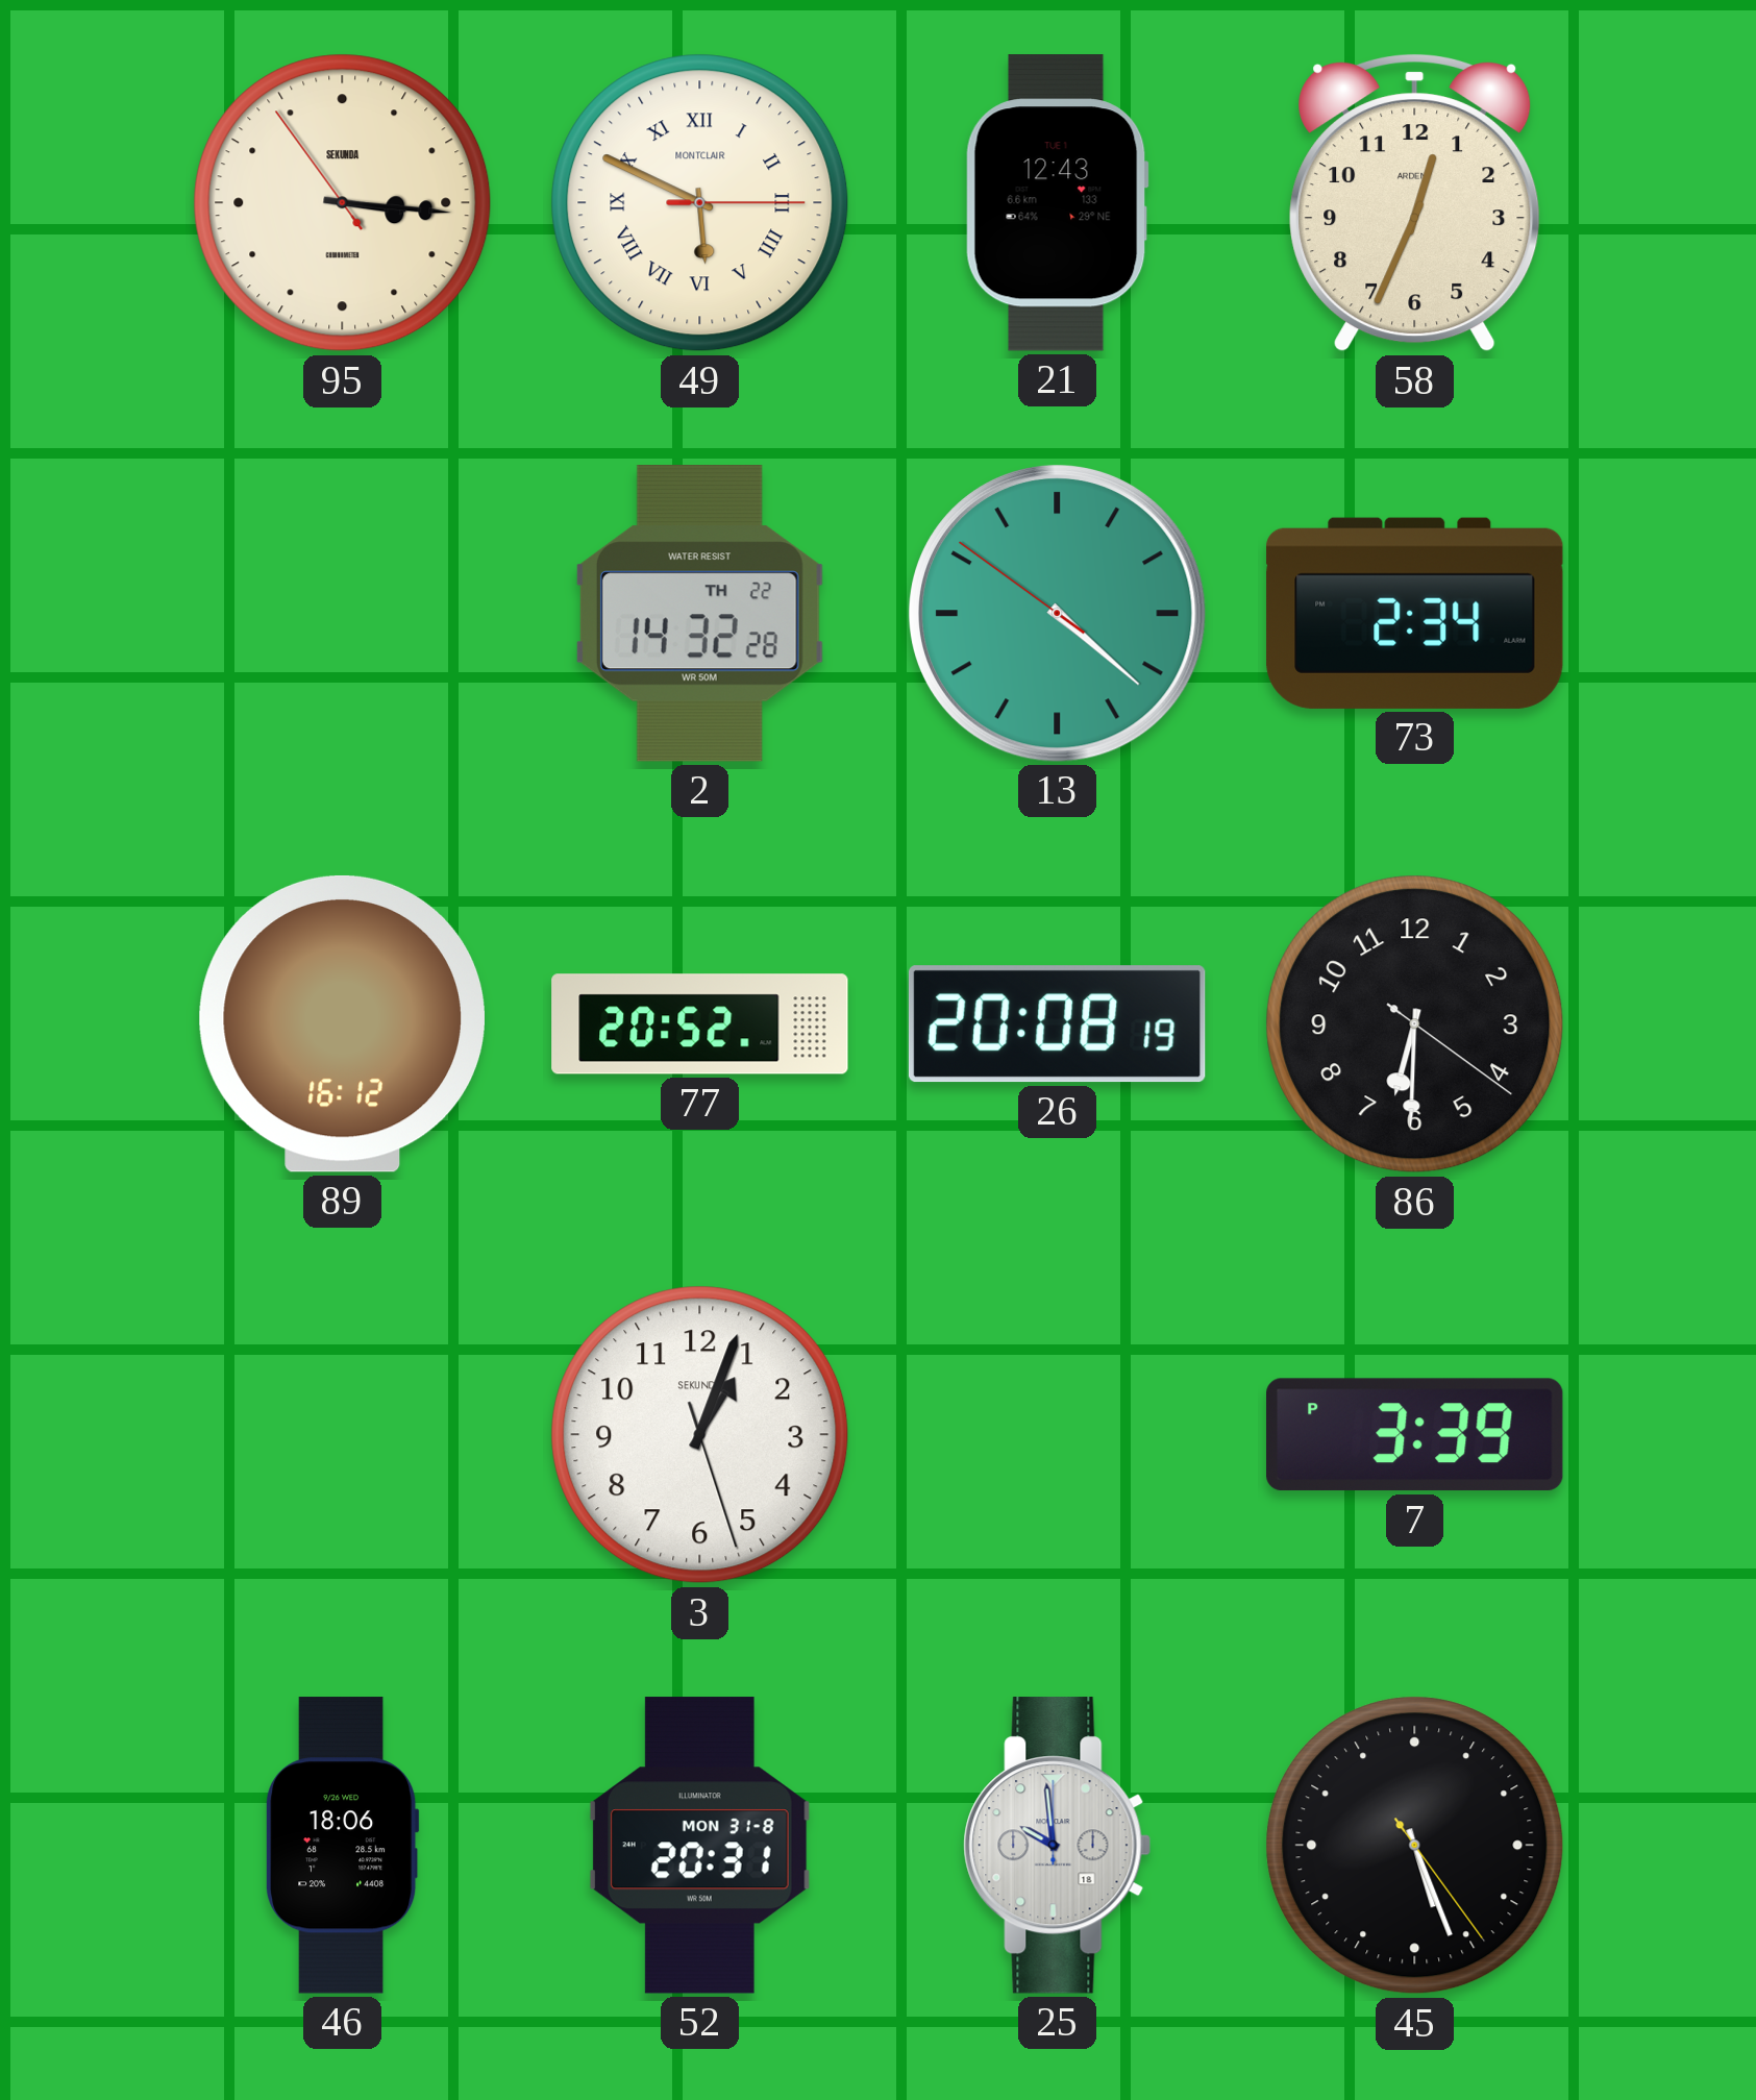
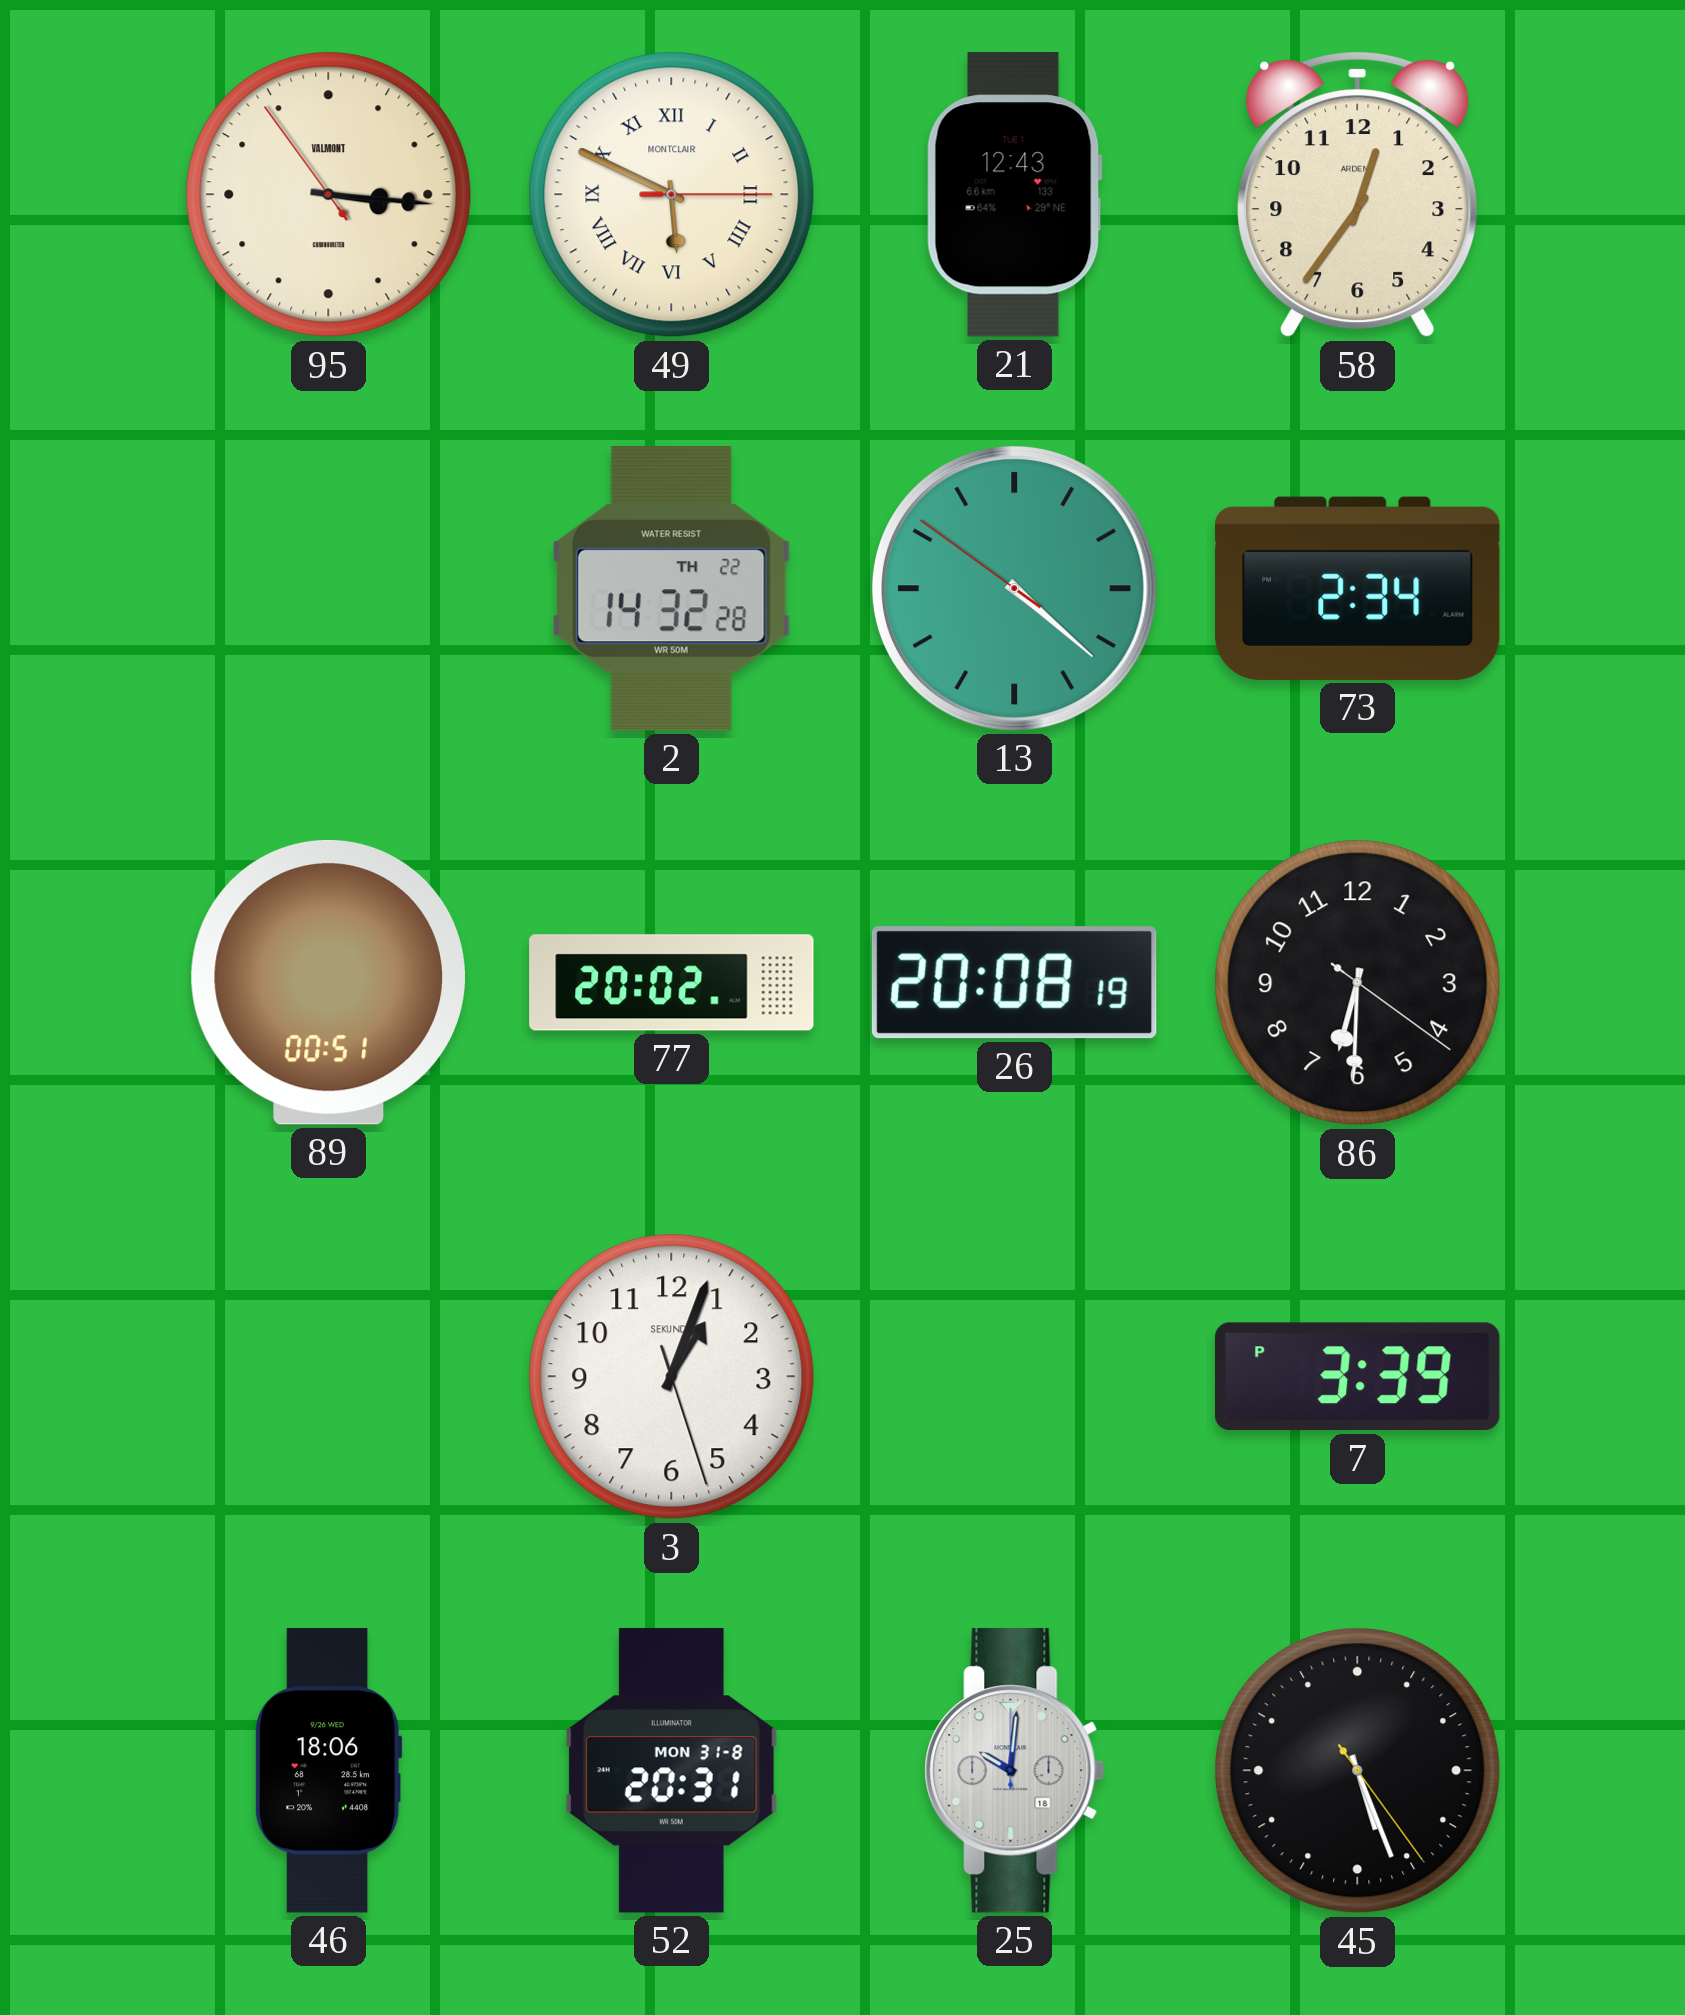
95 brand: SEKUNDA -> VALMONT
58: 12:34 -> 12:36
89: 16:12 -> 00:51
77: 20:52 -> 20:02
25: 9:59 -> 10:01
